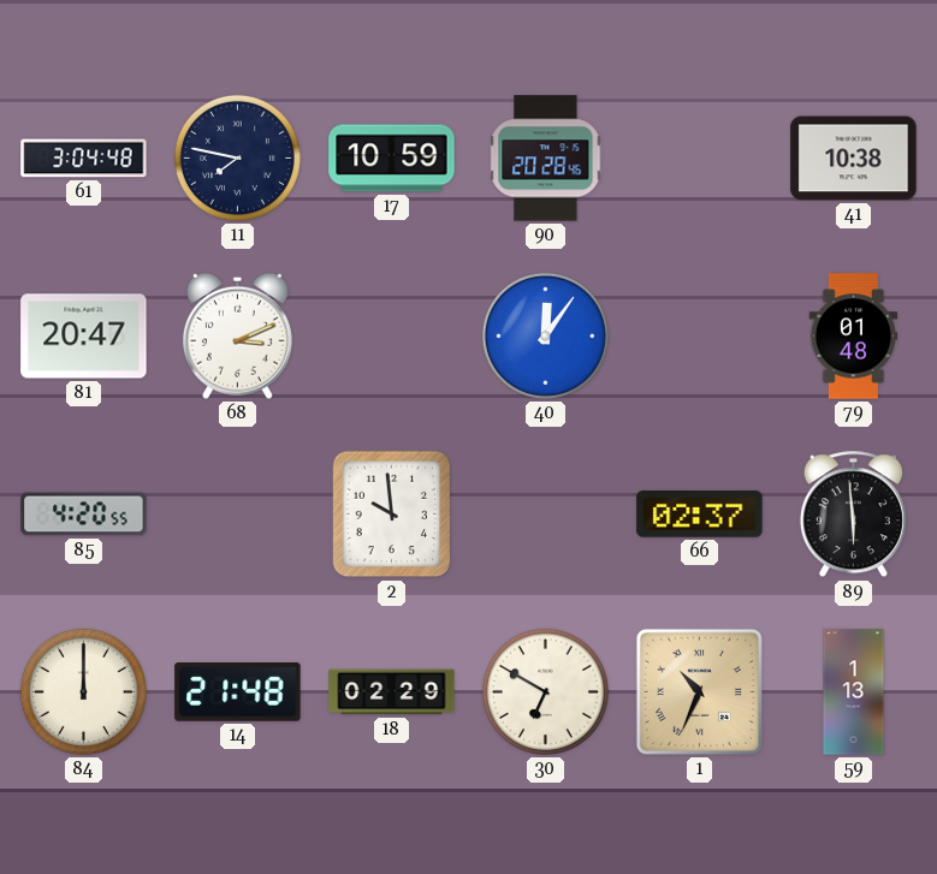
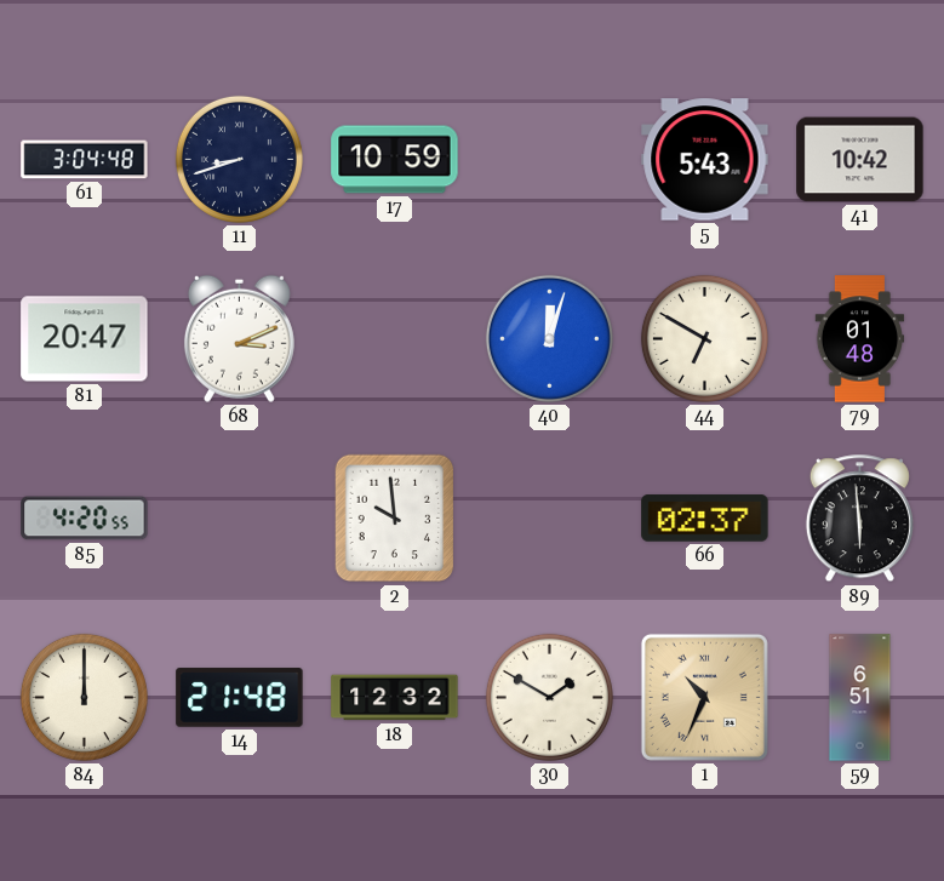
11: 7:47 -> 8:42
90: 20:28 -> none
5: none -> 5:43
41: 10:38 -> 10:42
40: 12:06 -> 12:03
44: none -> 6:50
18: 02:29 -> 12:32
30: 6:50 -> 1:50
59: 1:13 -> 6:51
